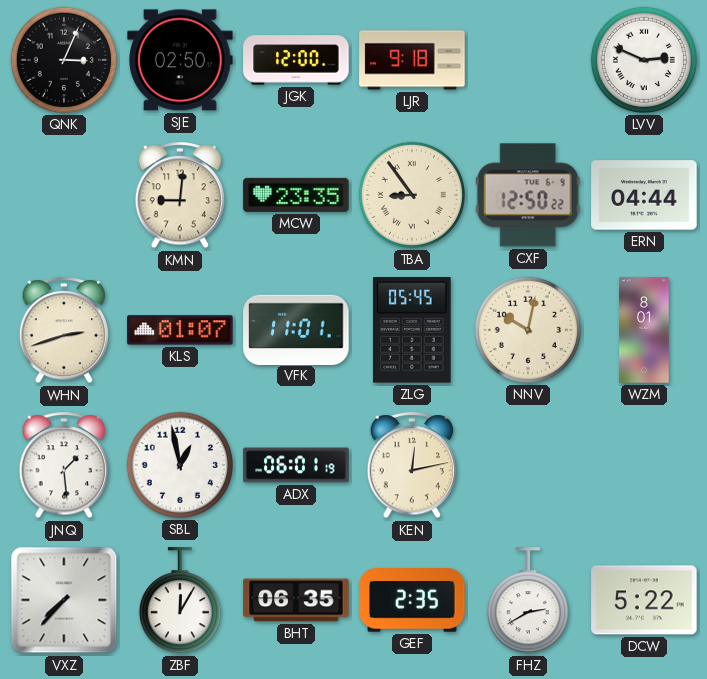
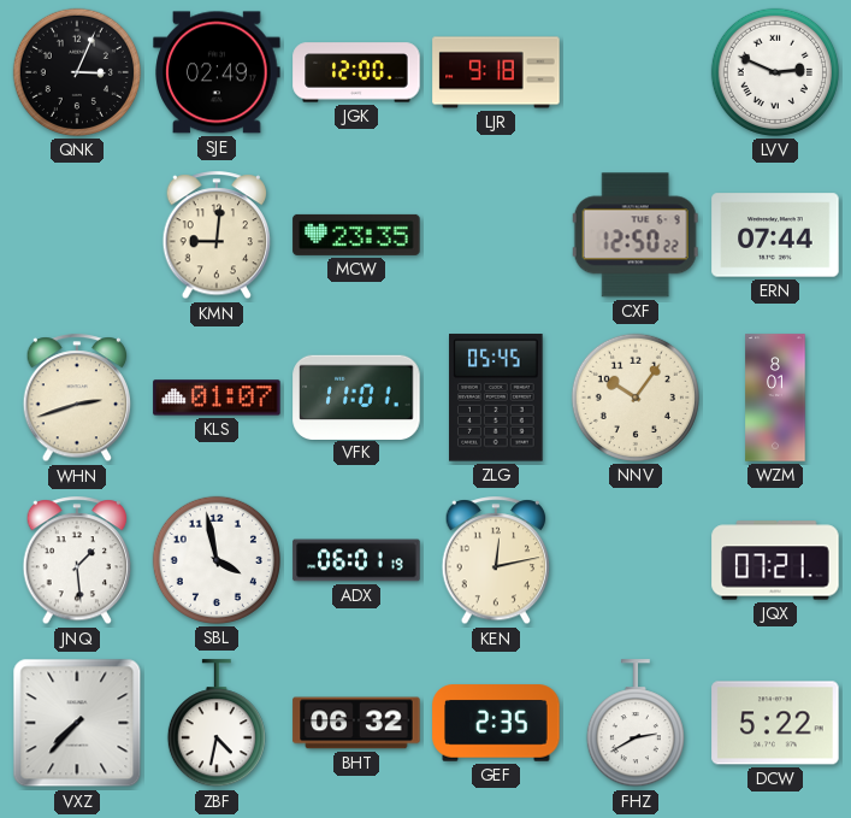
SJE: 02:50 -> 02:49
TBA: 8:54 -> none
ERN: 04:44 -> 07:44
NNV: 10:02 -> 10:06
SBL: 12:58 -> 3:58
JQX: none -> 07:21
ZBF: 12:05 -> 4:32
BHT: 06:35 -> 06:32
